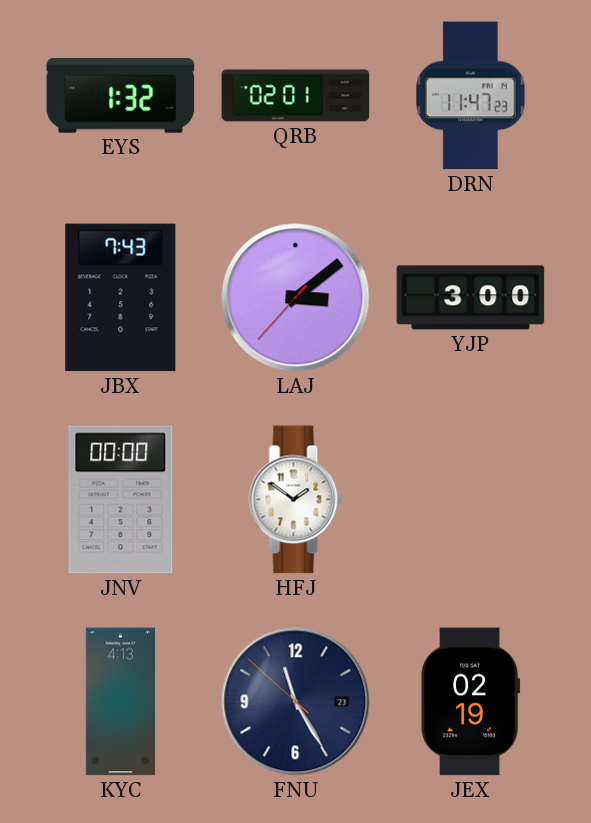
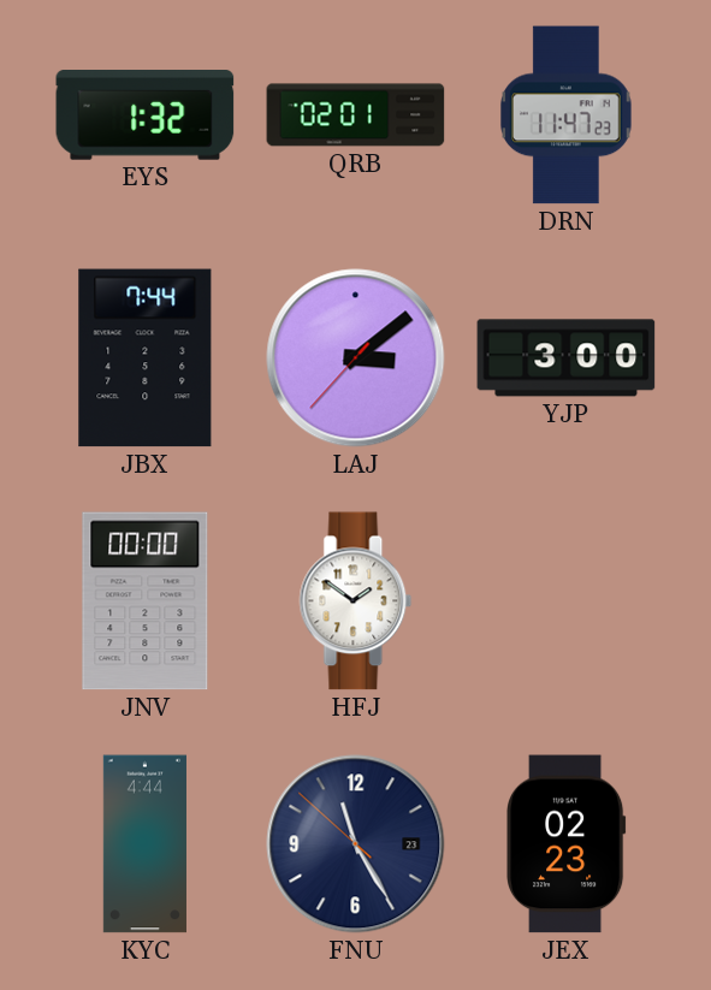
JBX: 7:43 -> 7:44
KYC: 4:13 -> 4:44
JEX: 02:19 -> 02:23
